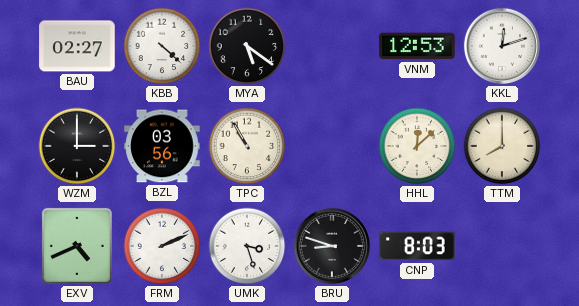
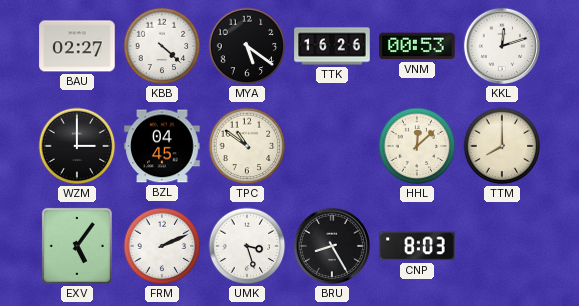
TTK: none -> 16:26
VNM: 12:53 -> 00:53
BZL: 03:56 -> 04:45
TPC: 10:55 -> 10:51
EXV: 4:41 -> 5:06
BRU: 8:48 -> 8:25
